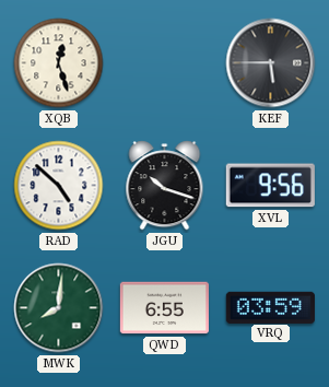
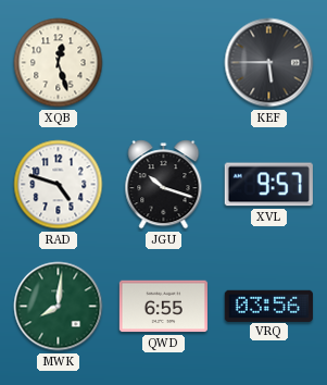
RAD: 4:52 -> 4:48
XVL: 9:56 -> 9:57
VRQ: 03:59 -> 03:56
